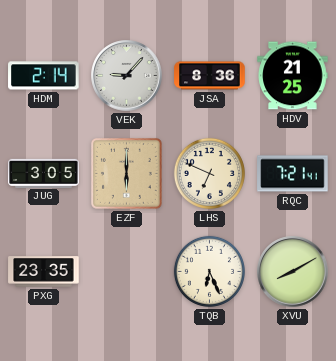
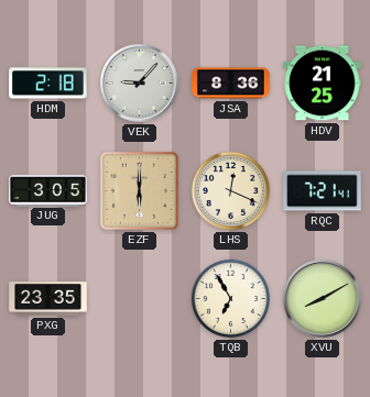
HDM: 2:14 -> 2:18
LHS: 6:49 -> 12:19
TQB: 6:26 -> 6:55
